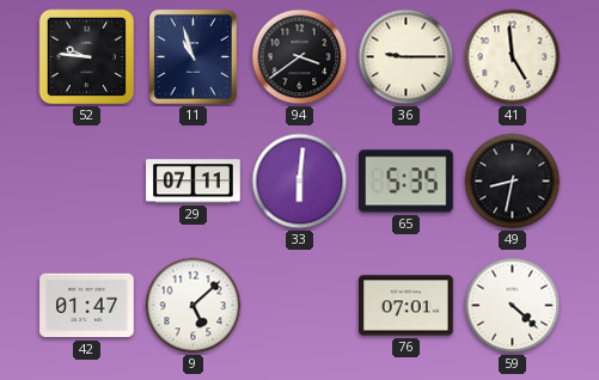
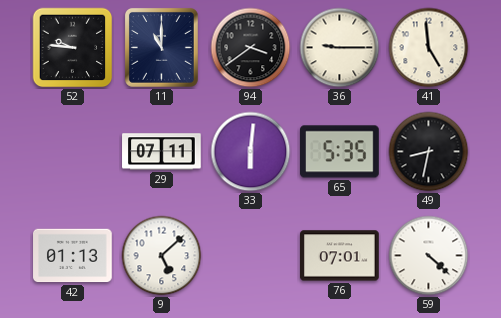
11: 10:57 -> 11:00
42: 01:47 -> 01:13
